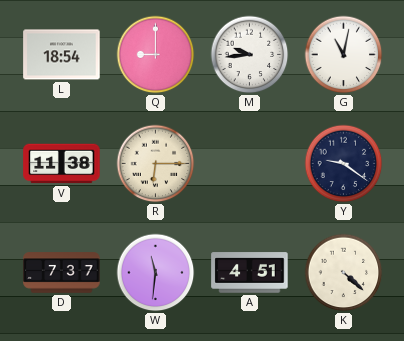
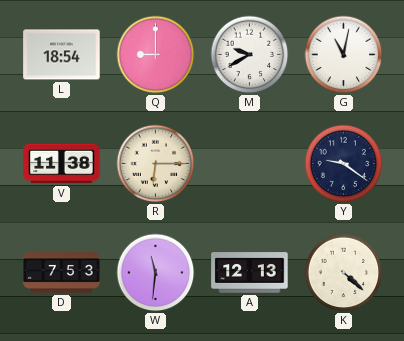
M: 9:44 -> 9:40
D: 7:37 -> 7:53
A: 4:51 -> 12:13
